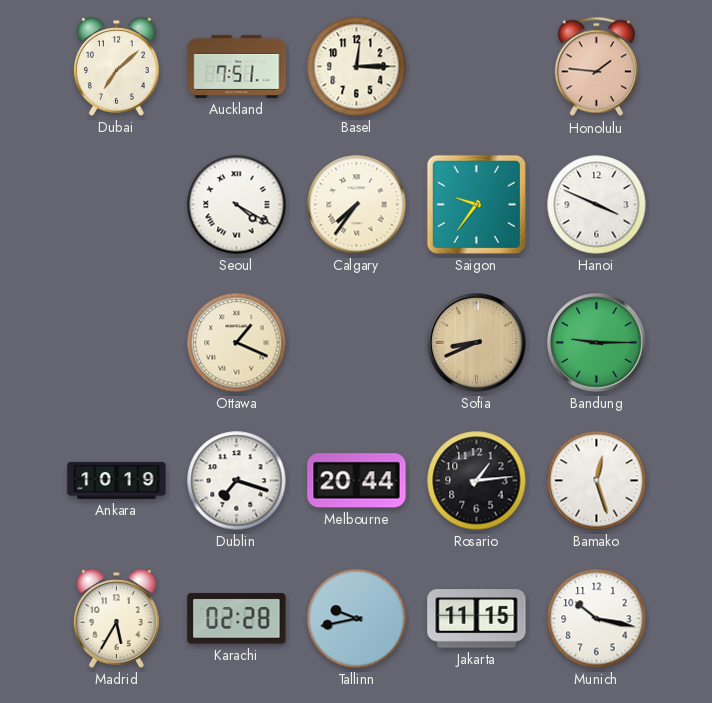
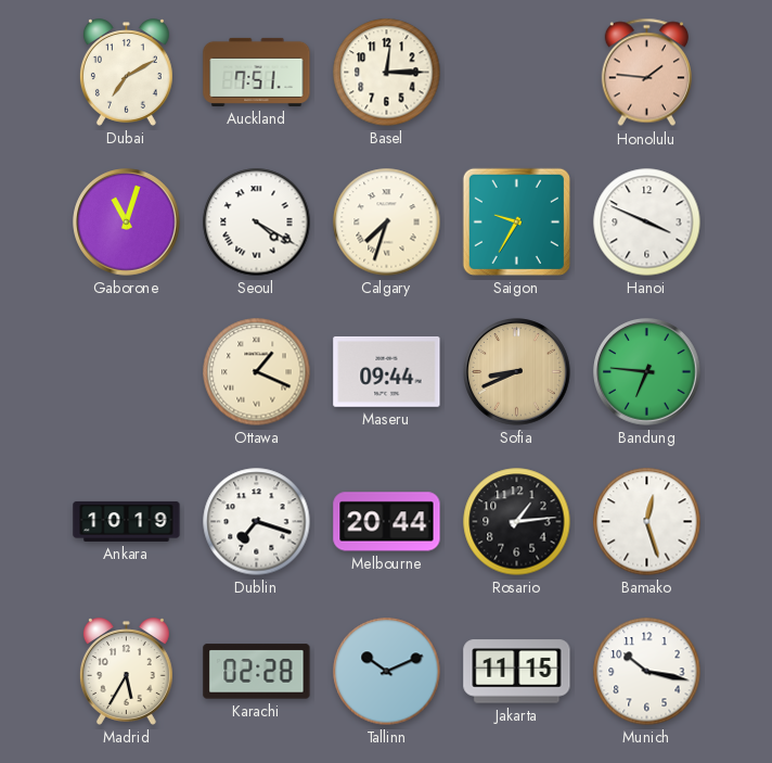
Dubai: 7:08 -> 7:10
Gaborone: none -> 11:03
Calgary: 7:36 -> 7:33
Saigon: 9:36 -> 9:35
Maseru: none -> 09:44
Bandung: 9:15 -> 6:46
Tallinn: 9:43 -> 10:11
